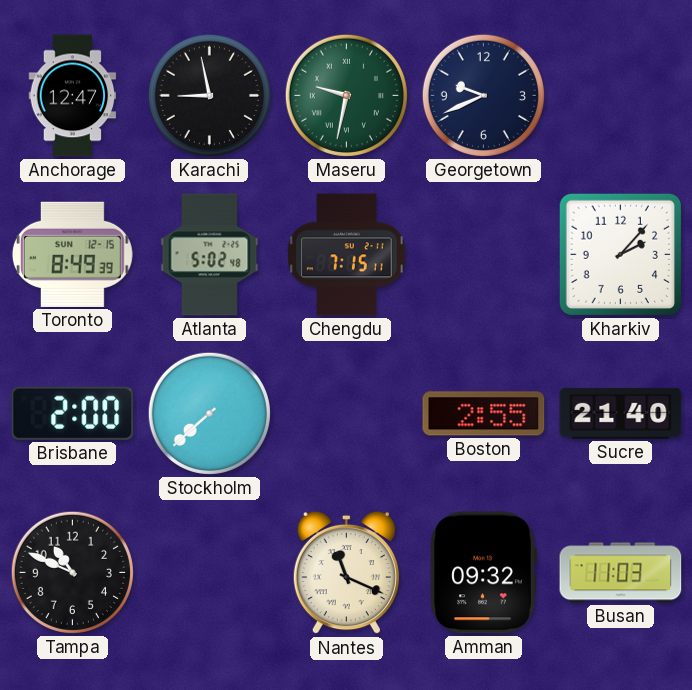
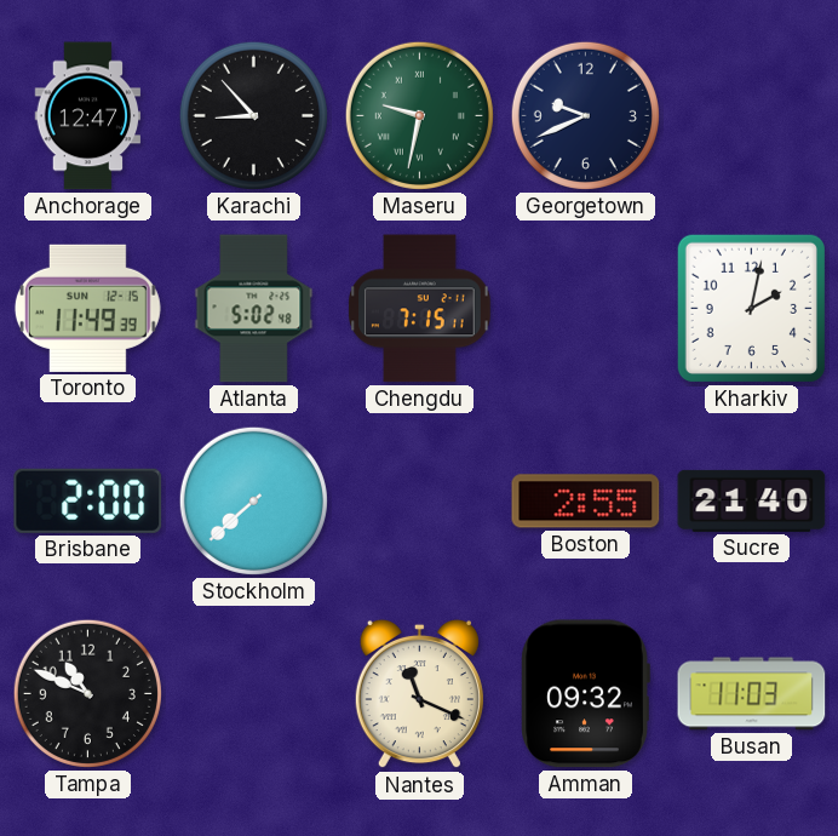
Karachi: 8:58 -> 8:53
Toronto: 8:49 -> 11:49
Kharkiv: 2:07 -> 2:02
